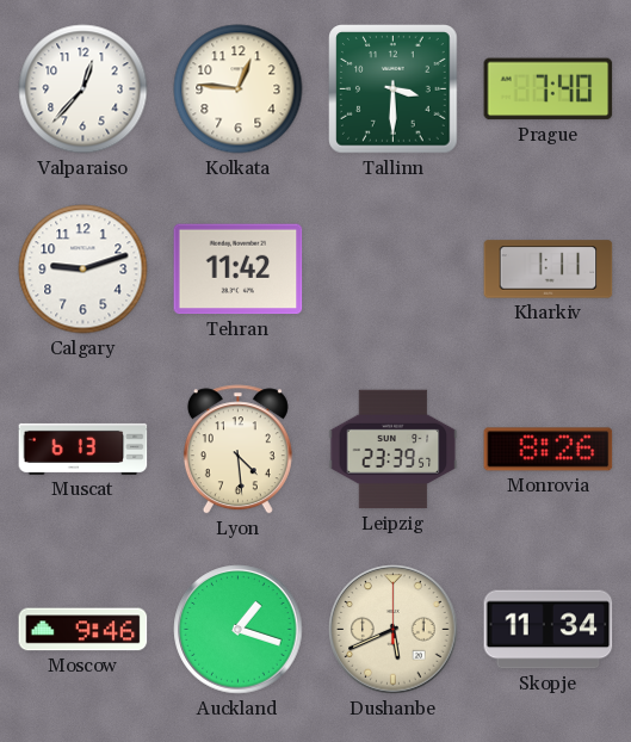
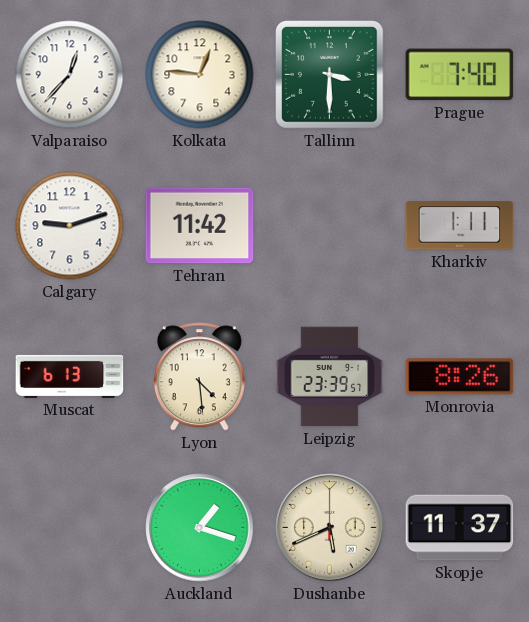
Moscow: 9:46 -> none
Skopje: 11:34 -> 11:37
